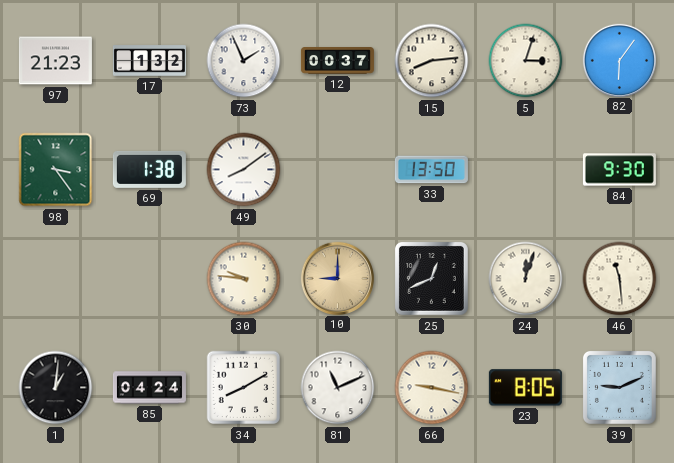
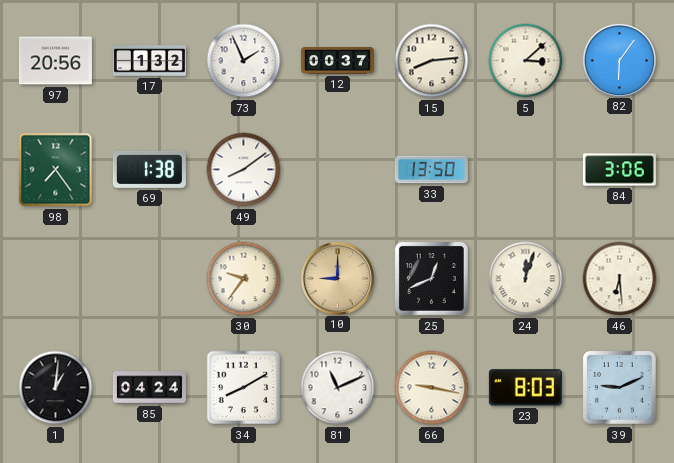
97: 21:23 -> 20:56
5: 3:03 -> 3:08
98: 3:24 -> 7:24
84: 9:30 -> 3:06
30: 9:46 -> 9:36
46: 11:29 -> 6:29
23: 8:05 -> 8:03
